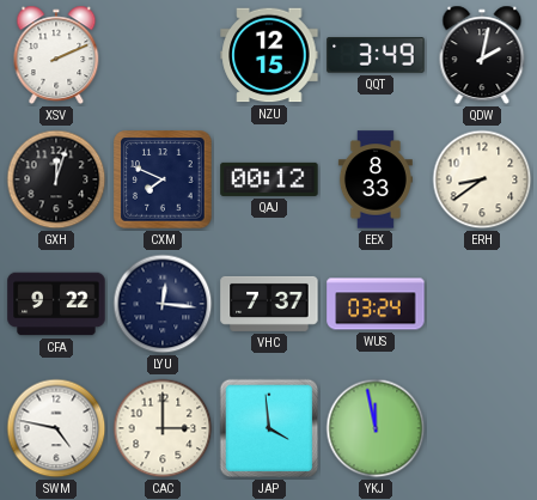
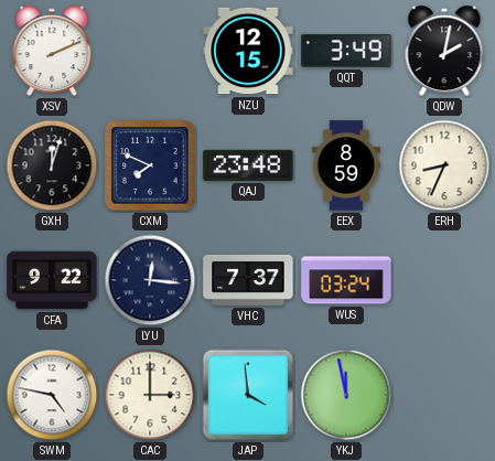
QAJ: 00:12 -> 23:48
EEX: 8:33 -> 8:59
ERH: 8:39 -> 8:34
